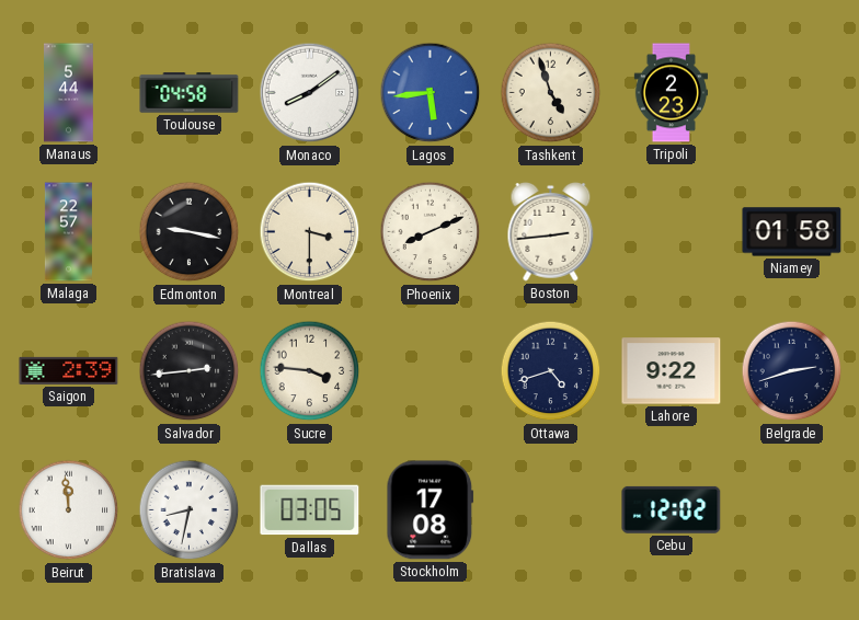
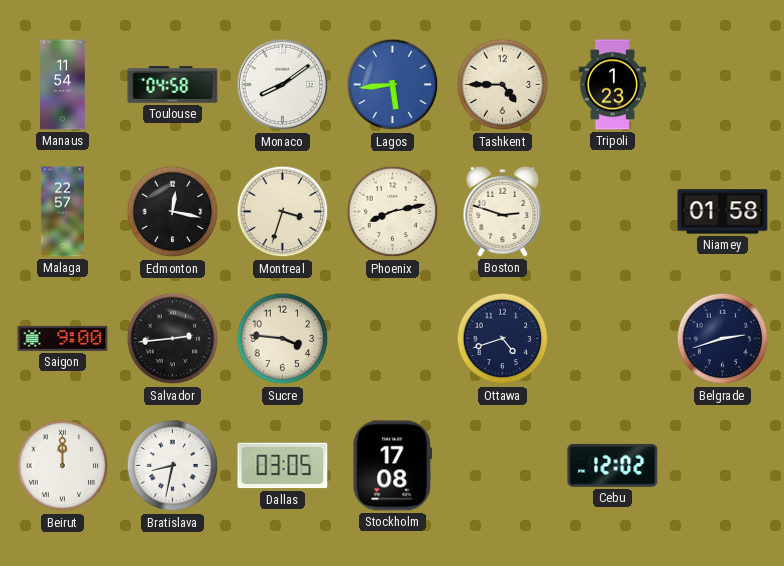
Manaus: 5:44 -> 11:54
Tashkent: 4:57 -> 4:45
Tripoli: 2:23 -> 1:23
Edmonton: 9:17 -> 12:17
Montreal: 3:30 -> 3:33
Phoenix: 8:11 -> 8:13
Boston: 2:44 -> 2:48
Saigon: 2:39 -> 9:00
Lahore: 9:22 -> none
Beirut: 11:59 -> 12:00
